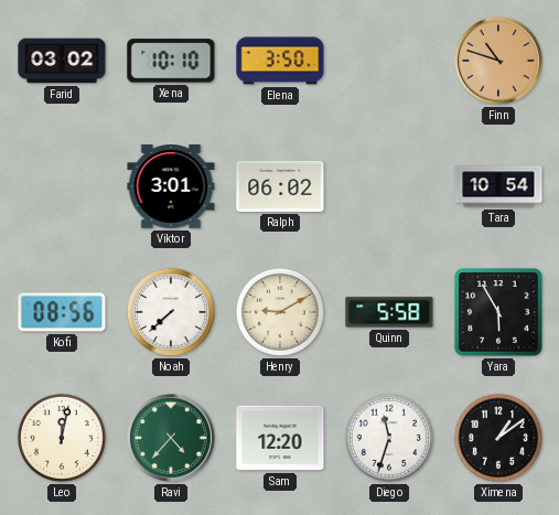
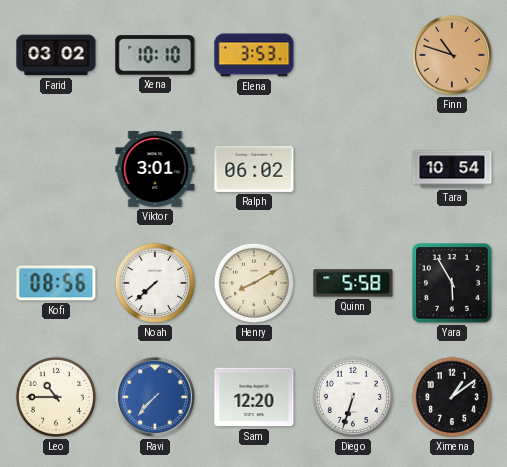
Elena: 3:50 -> 3:53
Henry: 9:10 -> 8:10
Leo: 12:02 -> 10:45
Ravi: 4:37 -> 7:37
Ravi dial: green -> blue
Diego: 11:33 -> 6:33
